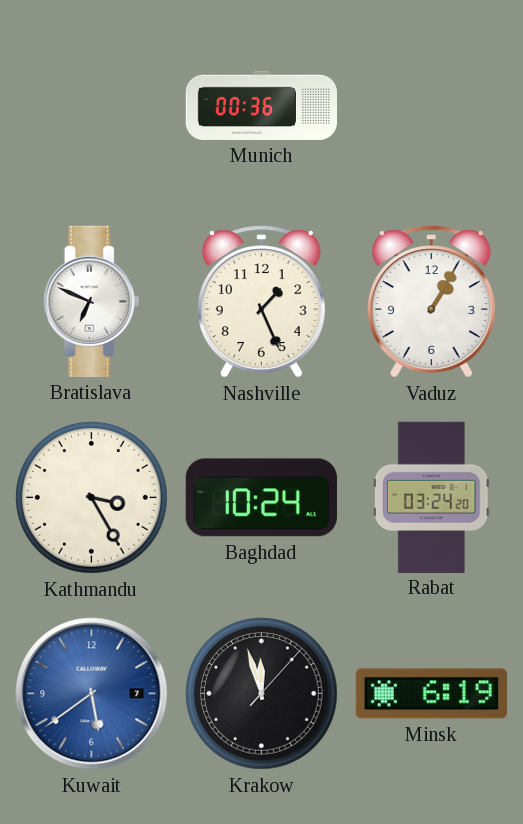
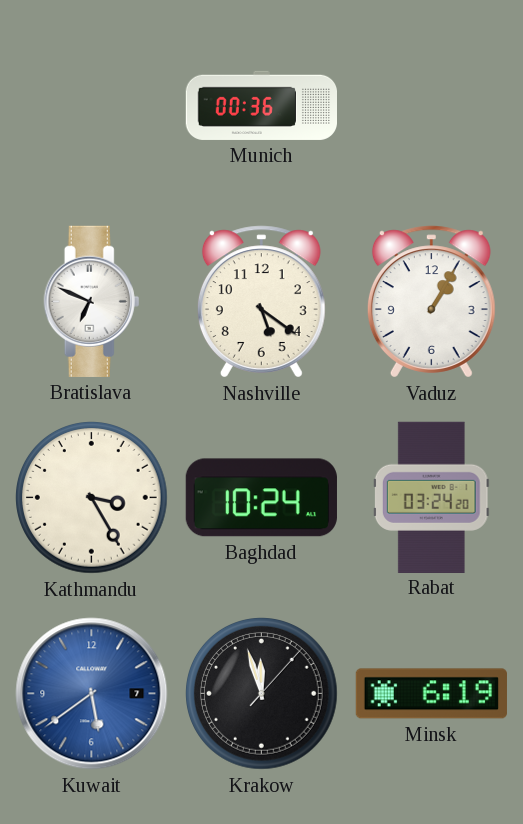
Nashville: 1:26 -> 5:21
